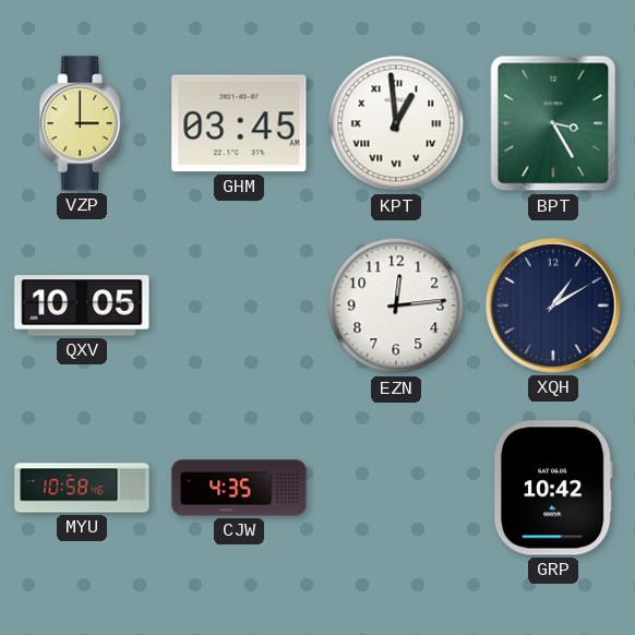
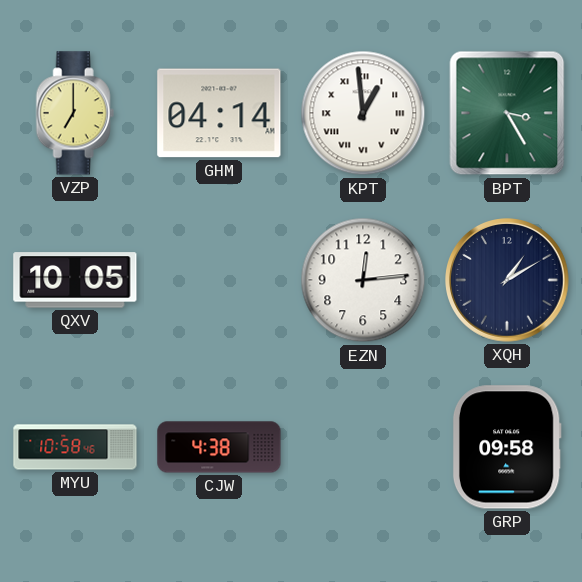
VZP: 3:00 -> 7:00
GHM: 03:45 -> 04:14
CJW: 4:35 -> 4:38
GRP: 10:42 -> 09:58
